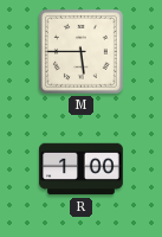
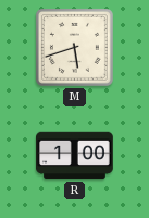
M: 5:45 -> 5:42
